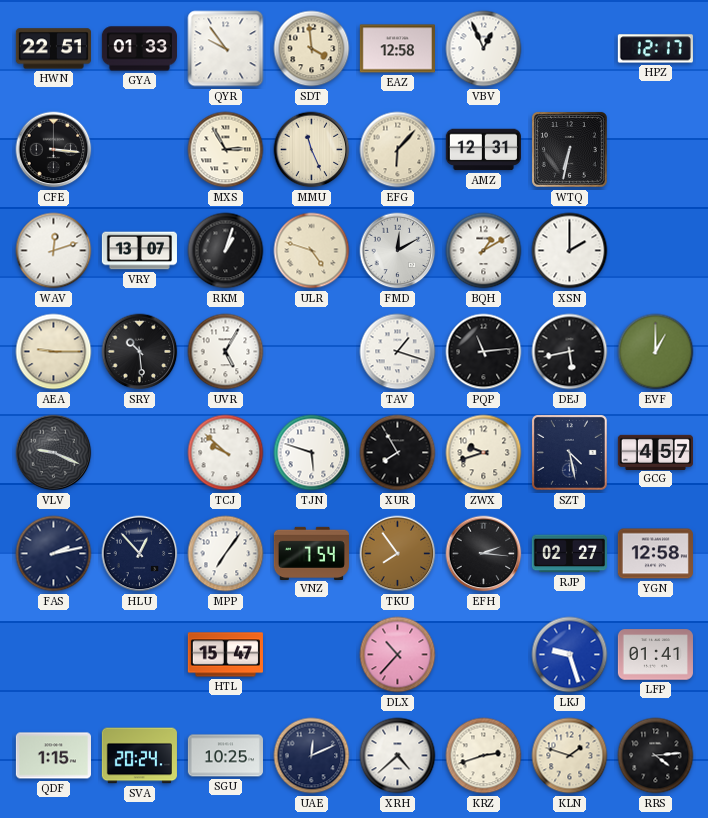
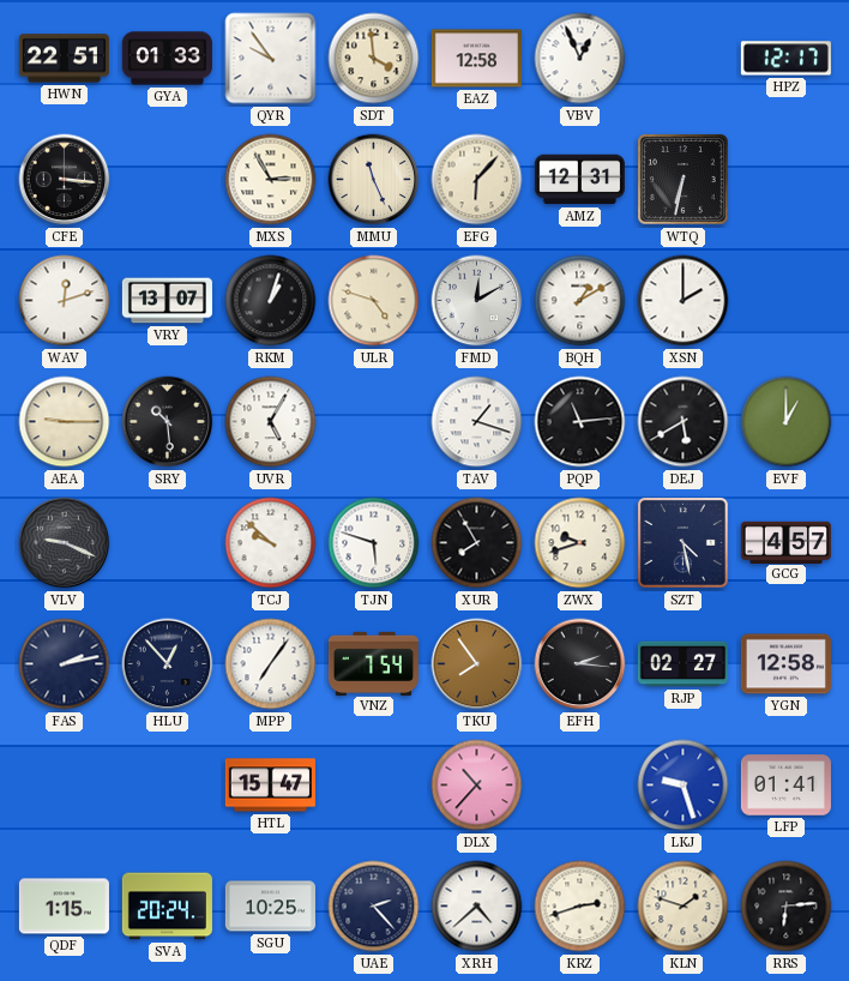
DEJ: 5:43 -> 5:40
UAE: 12:11 -> 2:23
RRS: 4:14 -> 6:14
